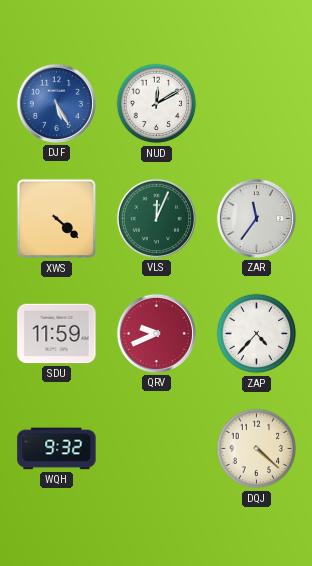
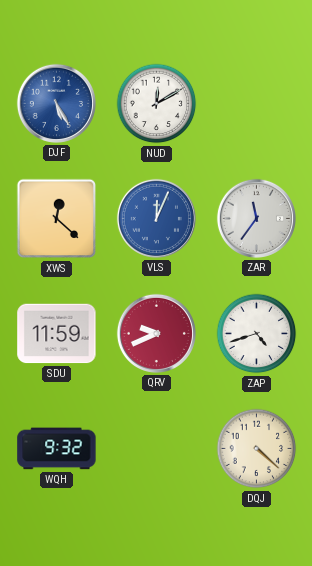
XWS: 4:22 -> 12:22
VLS dial: green -> blue
ZAP: 4:37 -> 4:42
